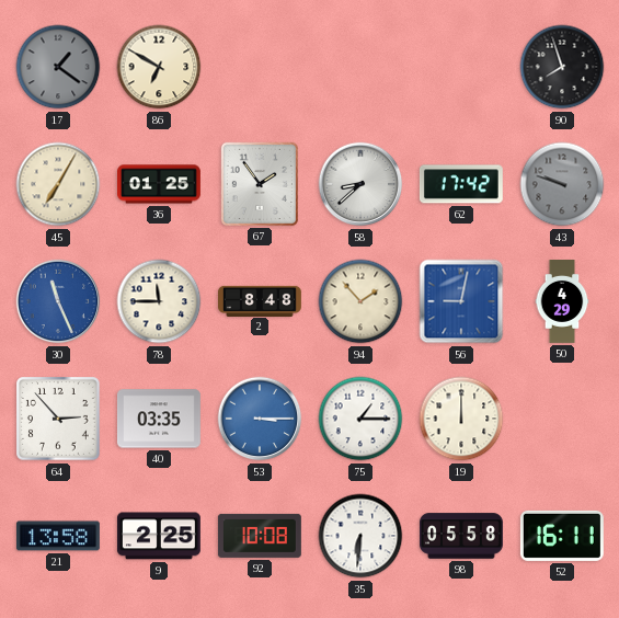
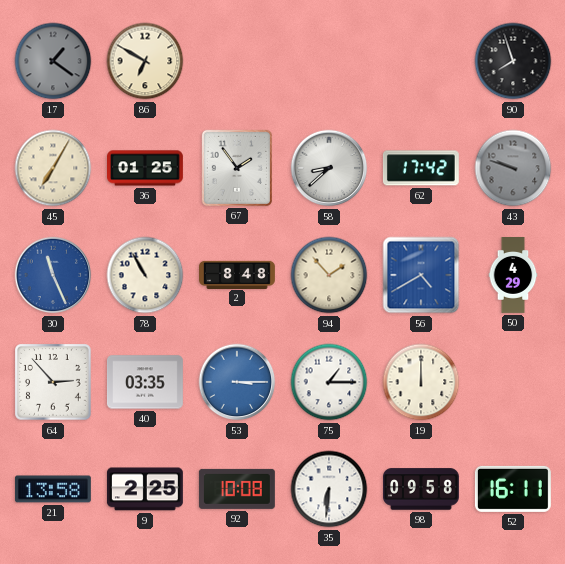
78: 11:45 -> 10:55
56: 9:02 -> 4:40
98: 05:58 -> 09:58
